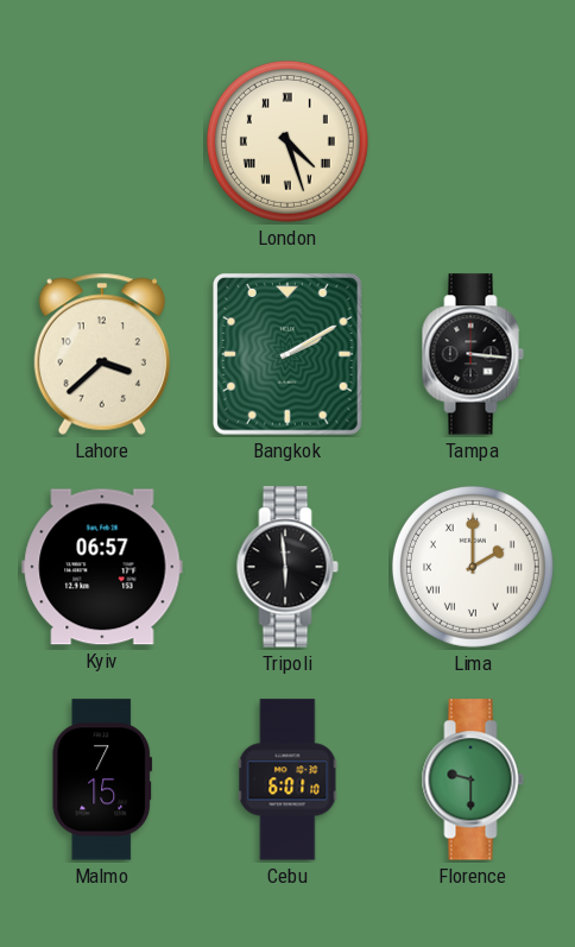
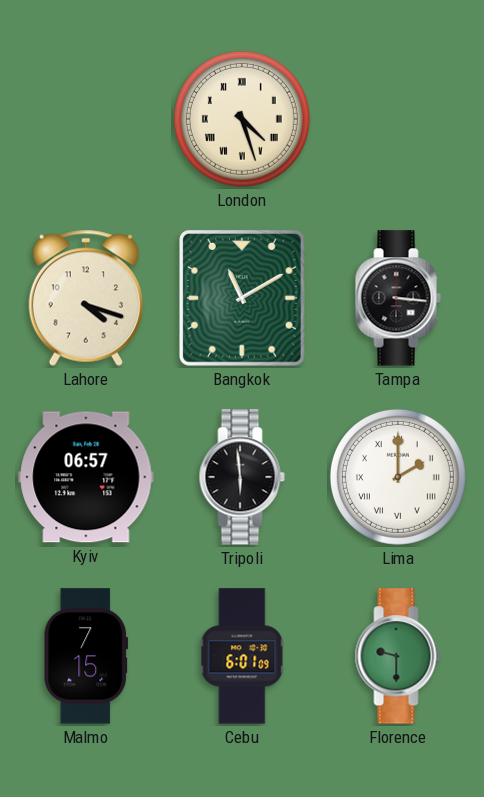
Lahore: 3:38 -> 4:18
Bangkok: 2:10 -> 11:10
Cebu: 6:01:10 -> 6:01:09
